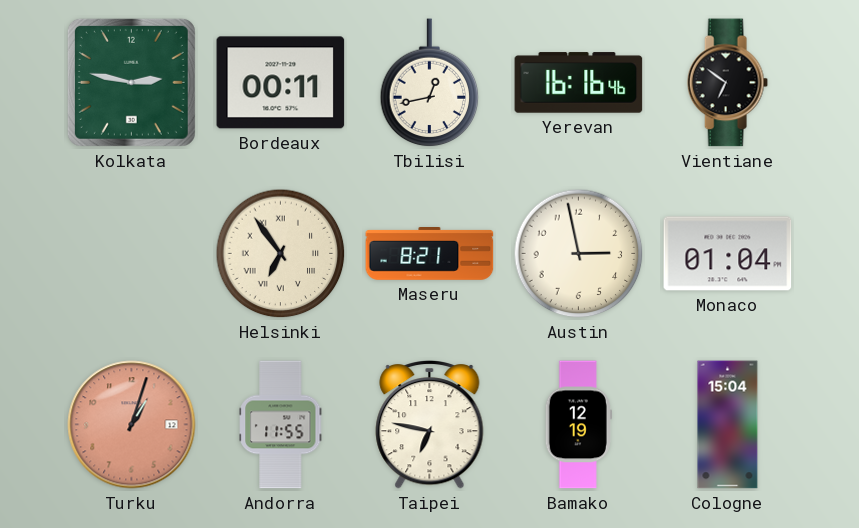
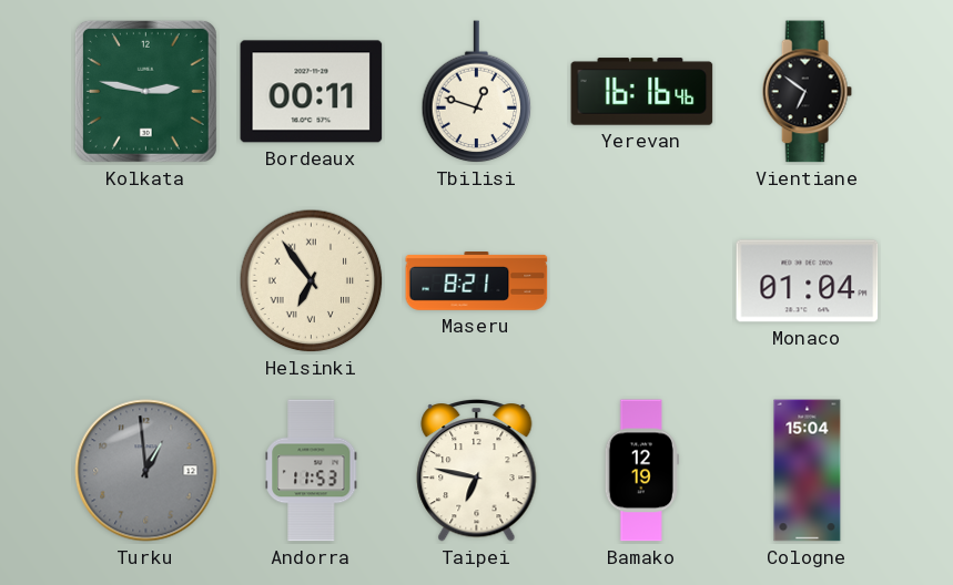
Tbilisi: 12:43 -> 12:48
Austin: 2:58 -> none
Turku: 1:03 -> 12:59
Turku dial: salmon -> grey
Andorra: 11:55 -> 11:53
